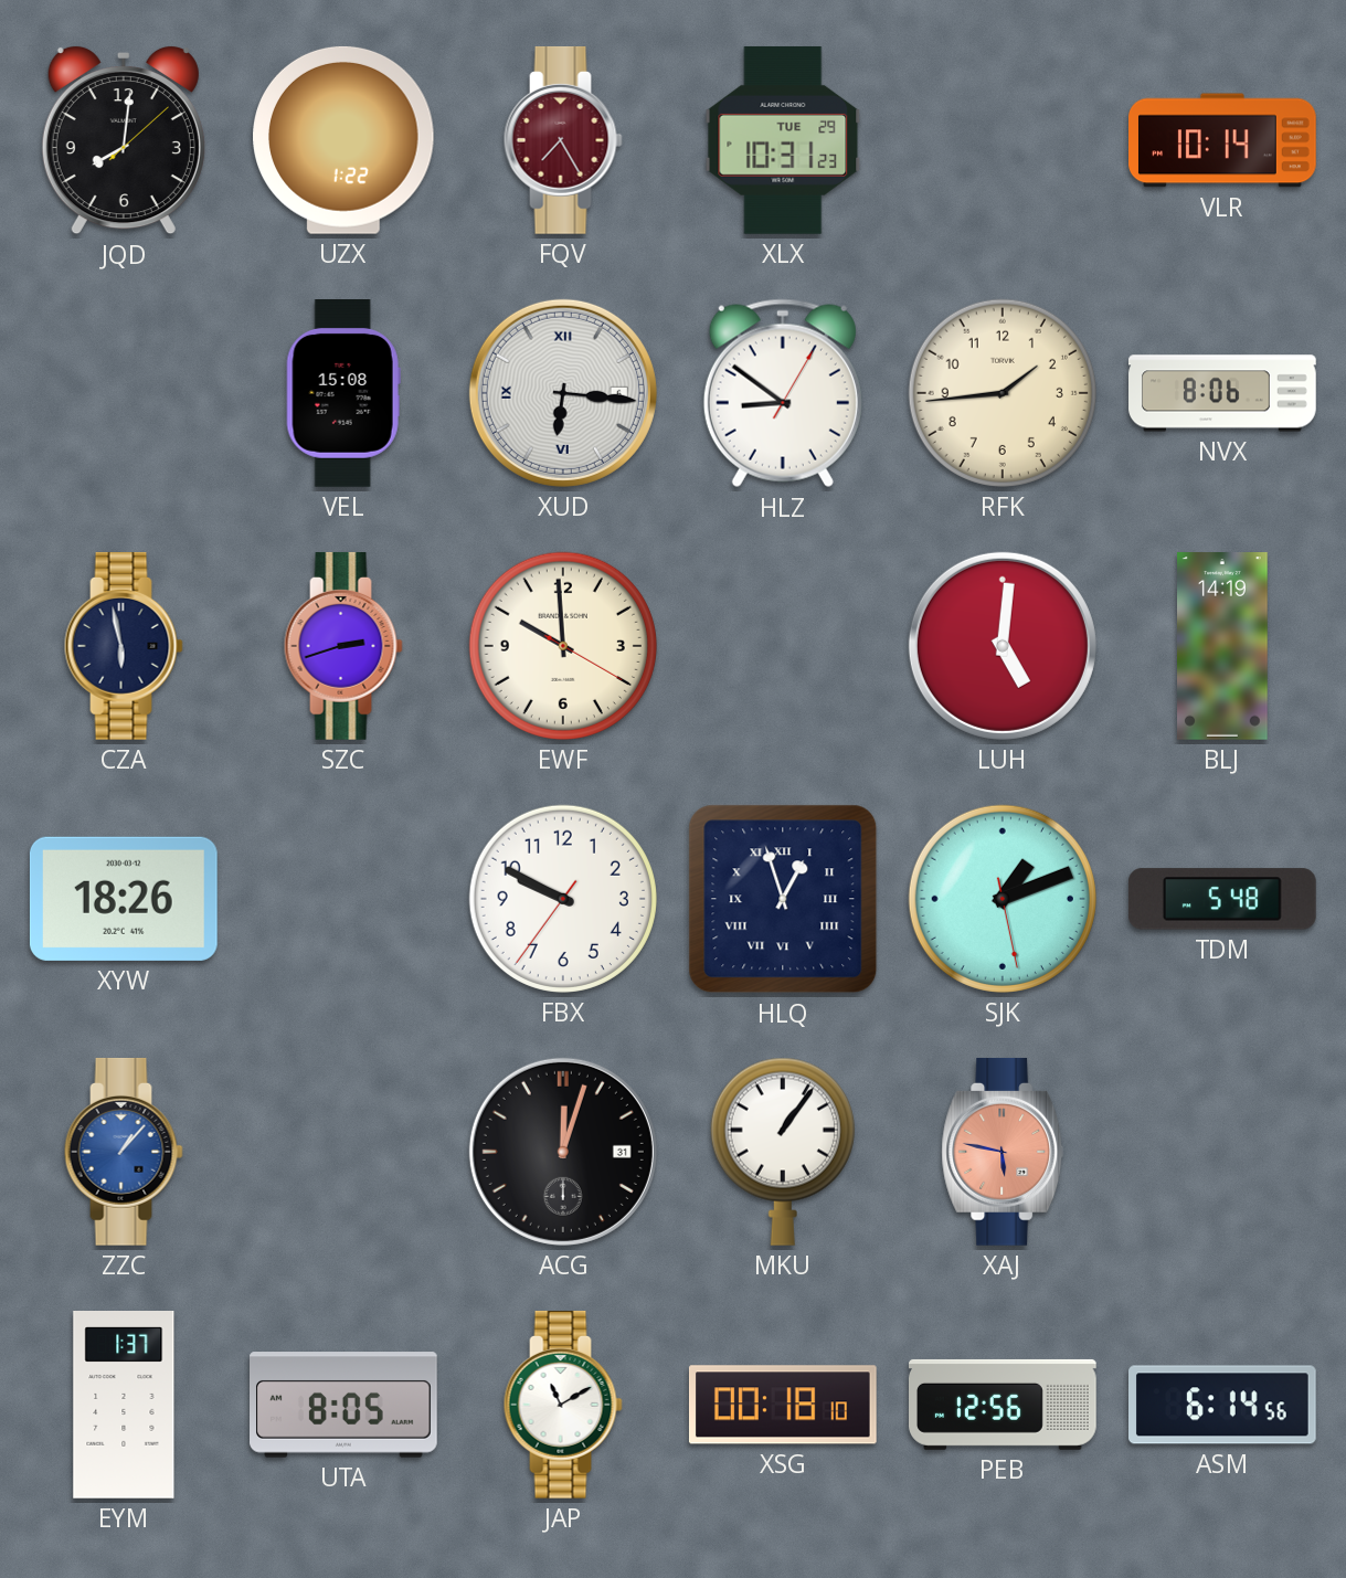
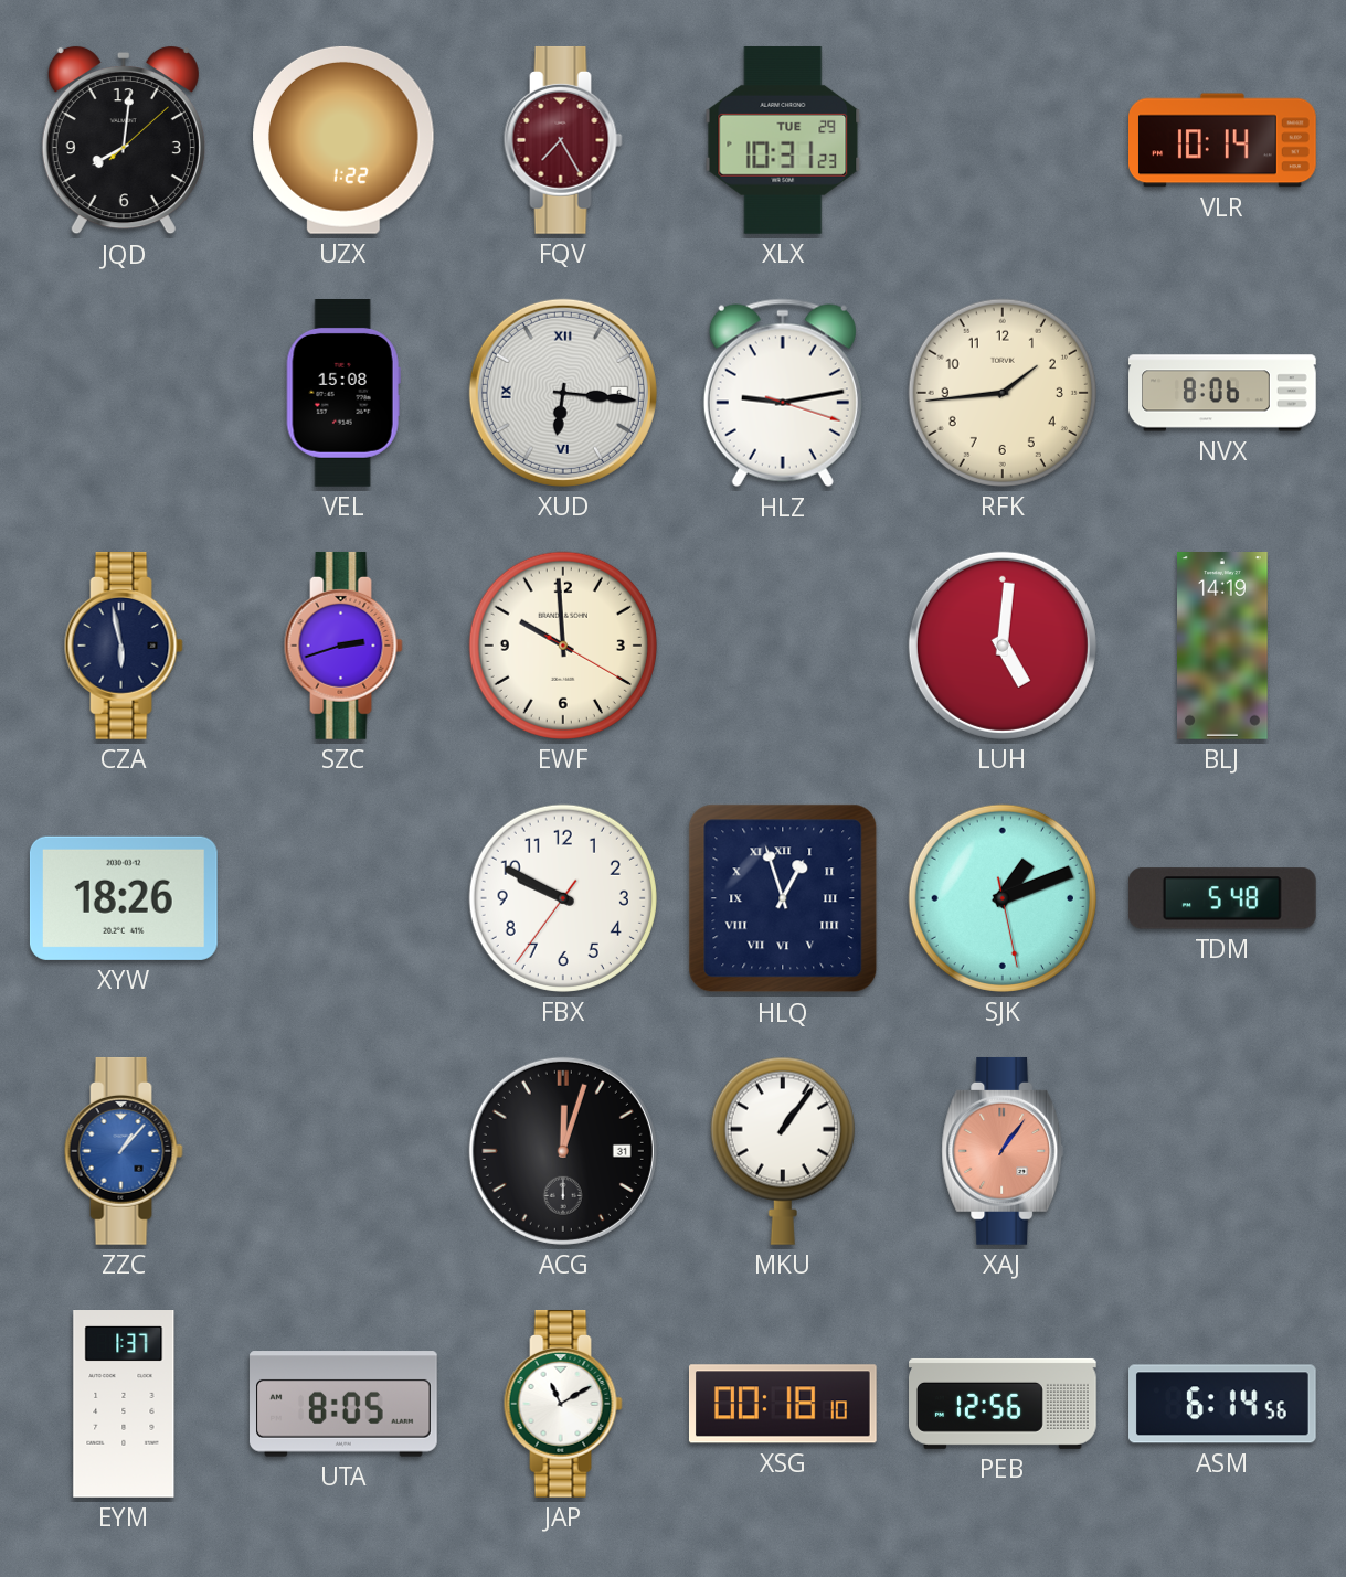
HLZ: 8:51 -> 9:13
XAJ: 5:47 -> 1:06
